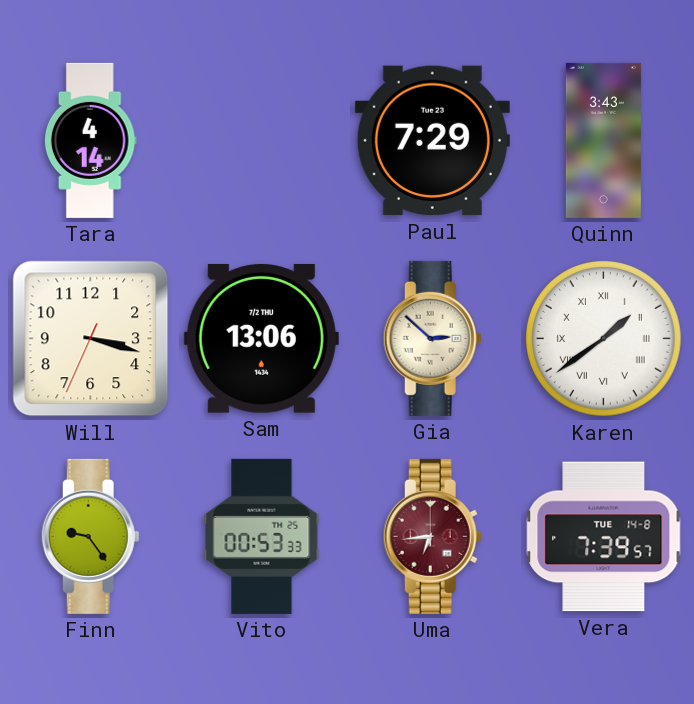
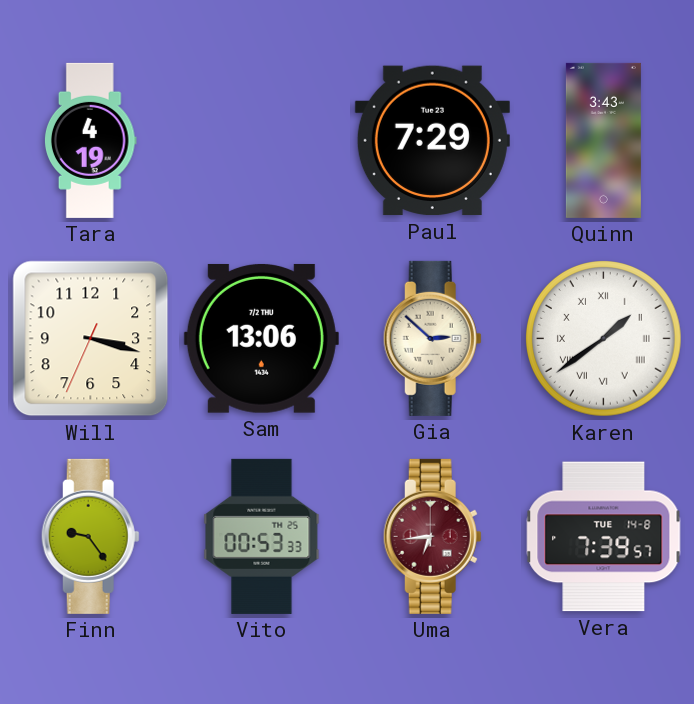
Tara: 4:14 -> 4:19
